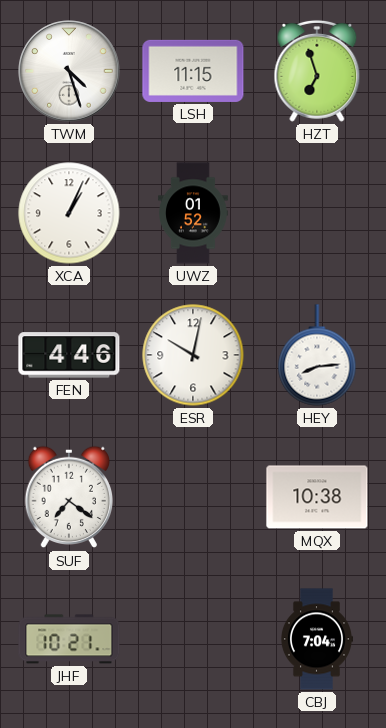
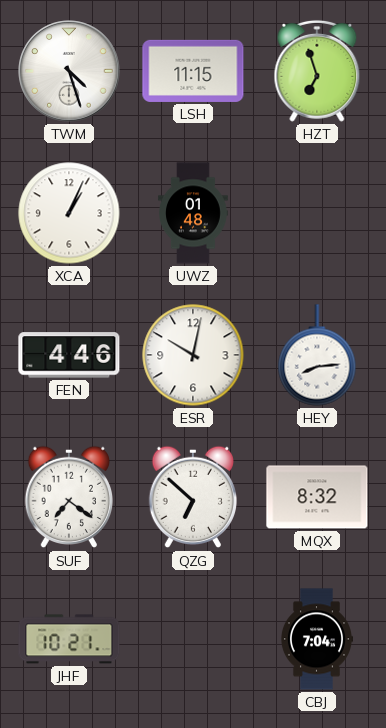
UWZ: 01:52 -> 01:48
QZG: none -> 6:52
MQX: 10:38 -> 8:32
